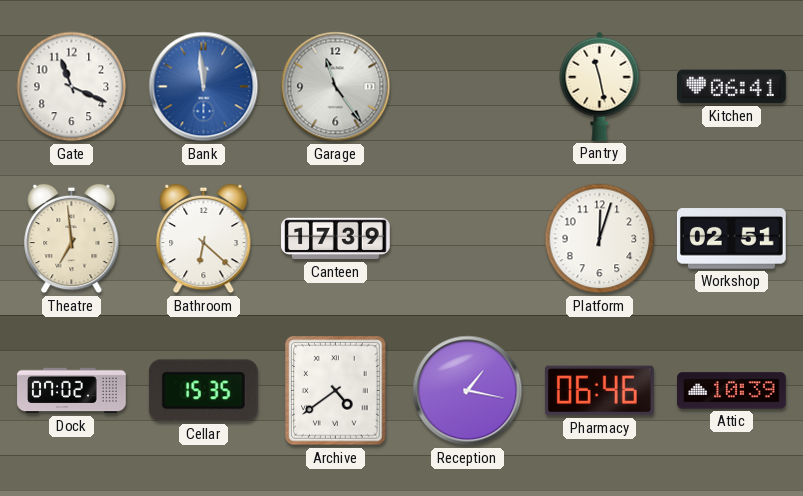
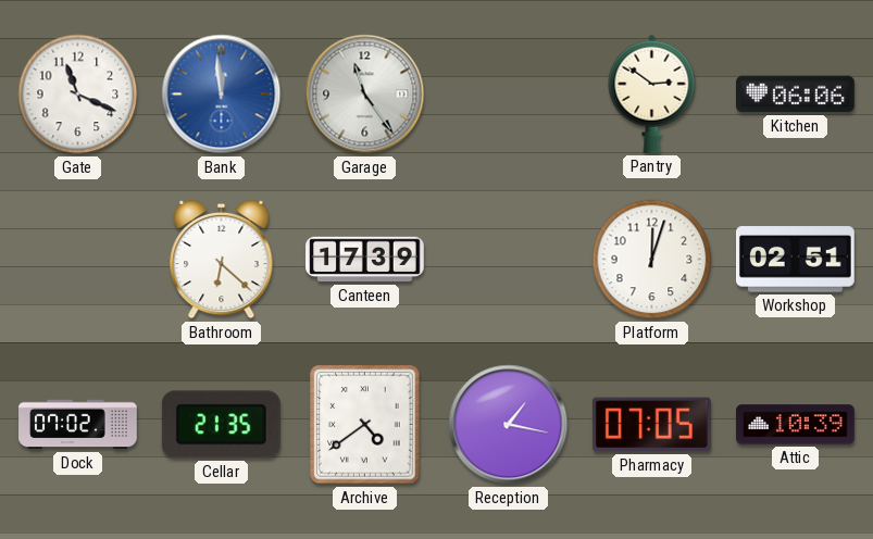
Pantry: 11:28 -> 2:51
Kitchen: 06:41 -> 06:06
Theatre: 6:59 -> none
Cellar: 15:35 -> 21:35
Pharmacy: 06:46 -> 07:05
